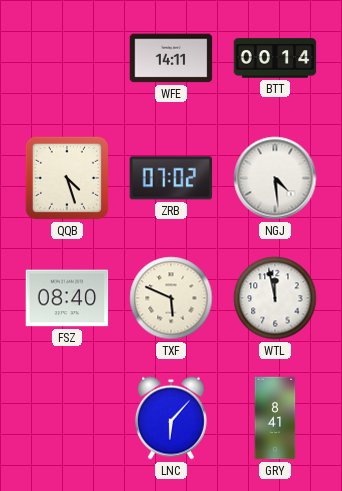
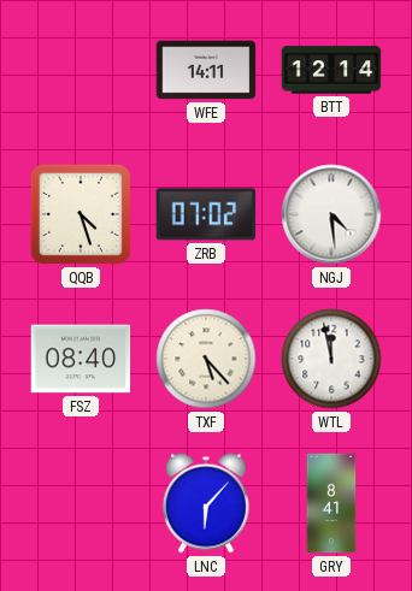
BTT: 00:14 -> 12:14
TXF: 5:49 -> 5:23
